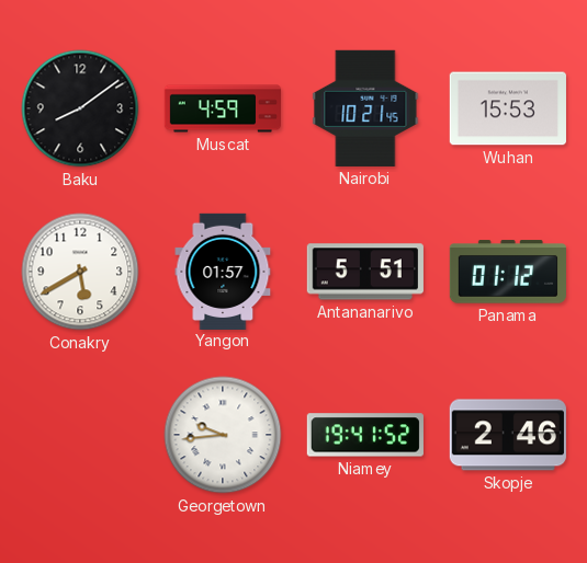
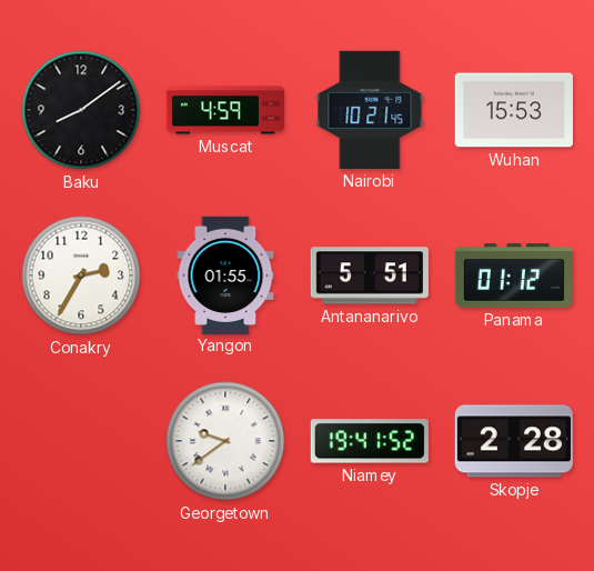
Conakry: 5:40 -> 2:35
Yangon: 01:57 -> 01:55
Georgetown: 9:44 -> 9:39
Skopje: 2:46 -> 2:28
